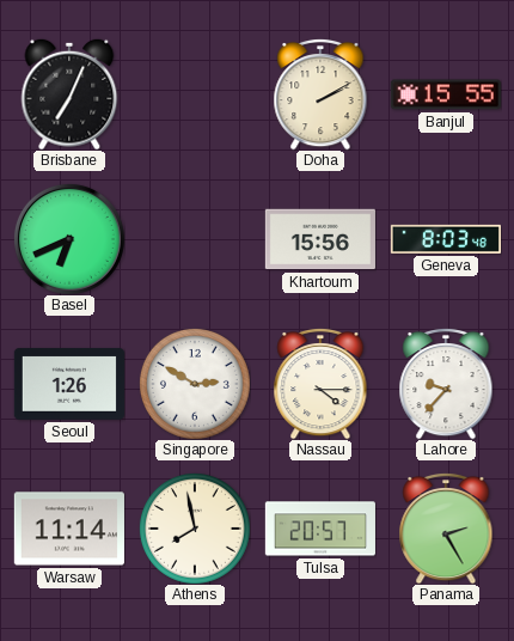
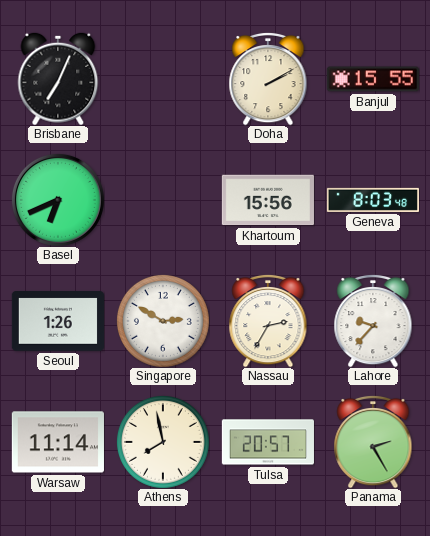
Nassau: 4:15 -> 2:35
